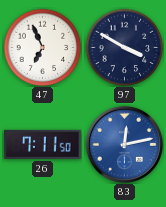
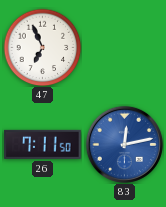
97: 3:50 -> none
